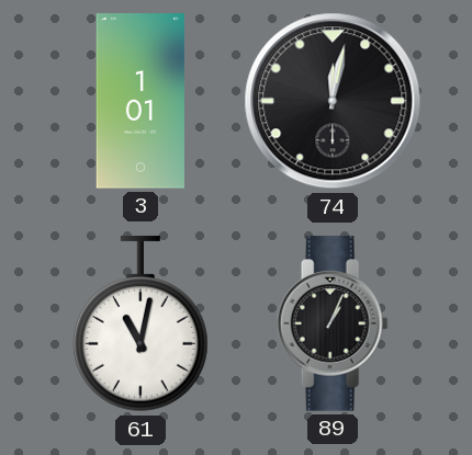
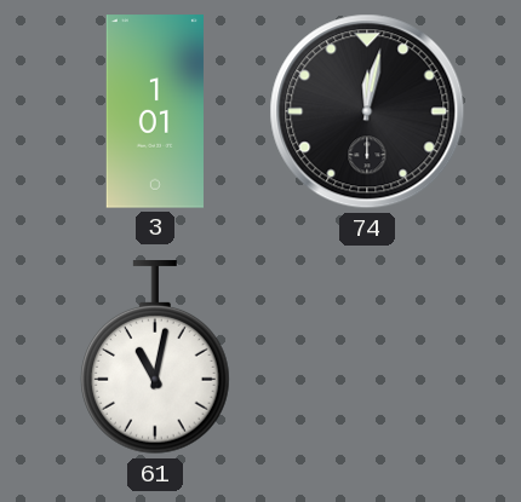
89: 1:04 -> none
